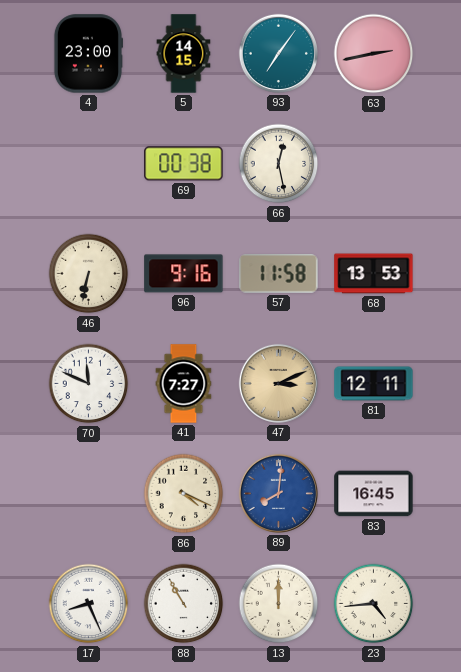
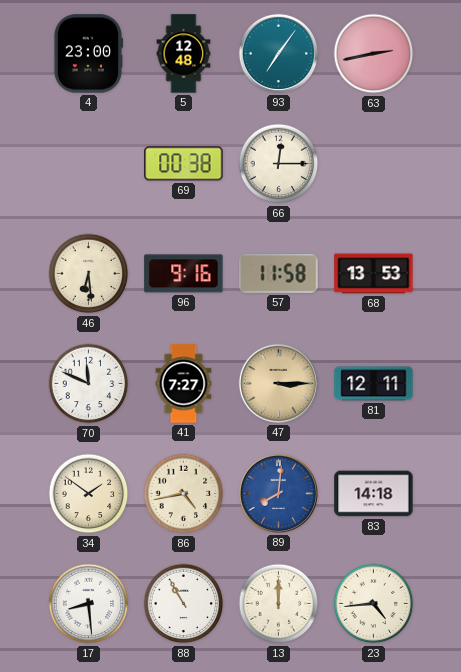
5: 14:15 -> 12:48
66: 12:28 -> 12:15
46: 6:32 -> 6:29
47: 3:11 -> 3:15
34: none -> 1:51
86: 4:19 -> 4:43
83: 16:45 -> 14:18
17: 8:26 -> 8:29
